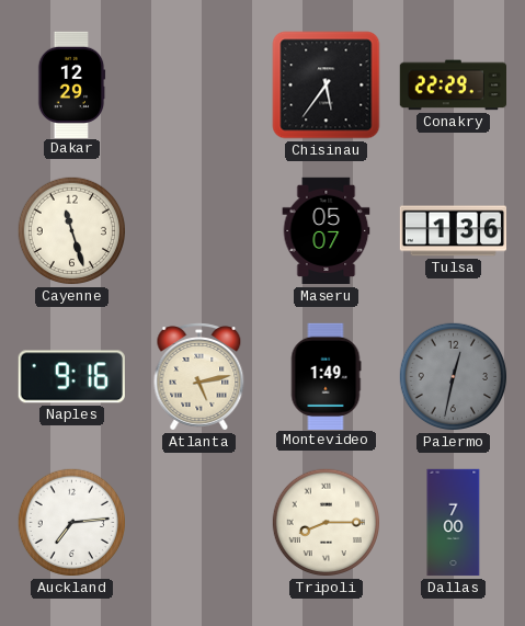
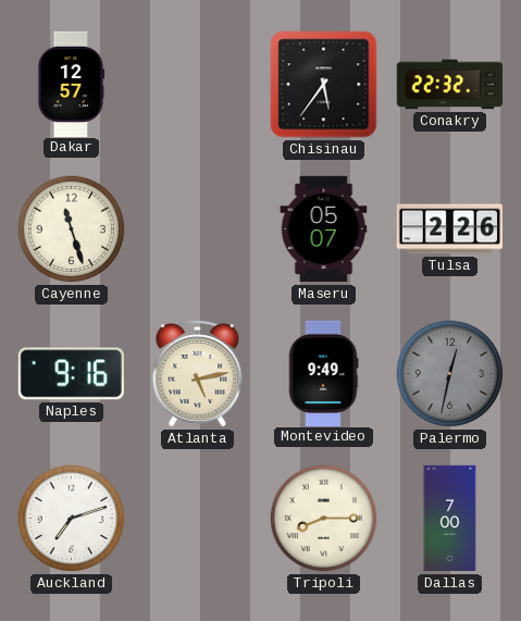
Dakar: 12:29 -> 12:57
Conakry: 22:29 -> 22:32
Tulsa: 1:36 -> 2:26
Montevideo: 1:49 -> 9:49
Auckland: 7:14 -> 7:12
